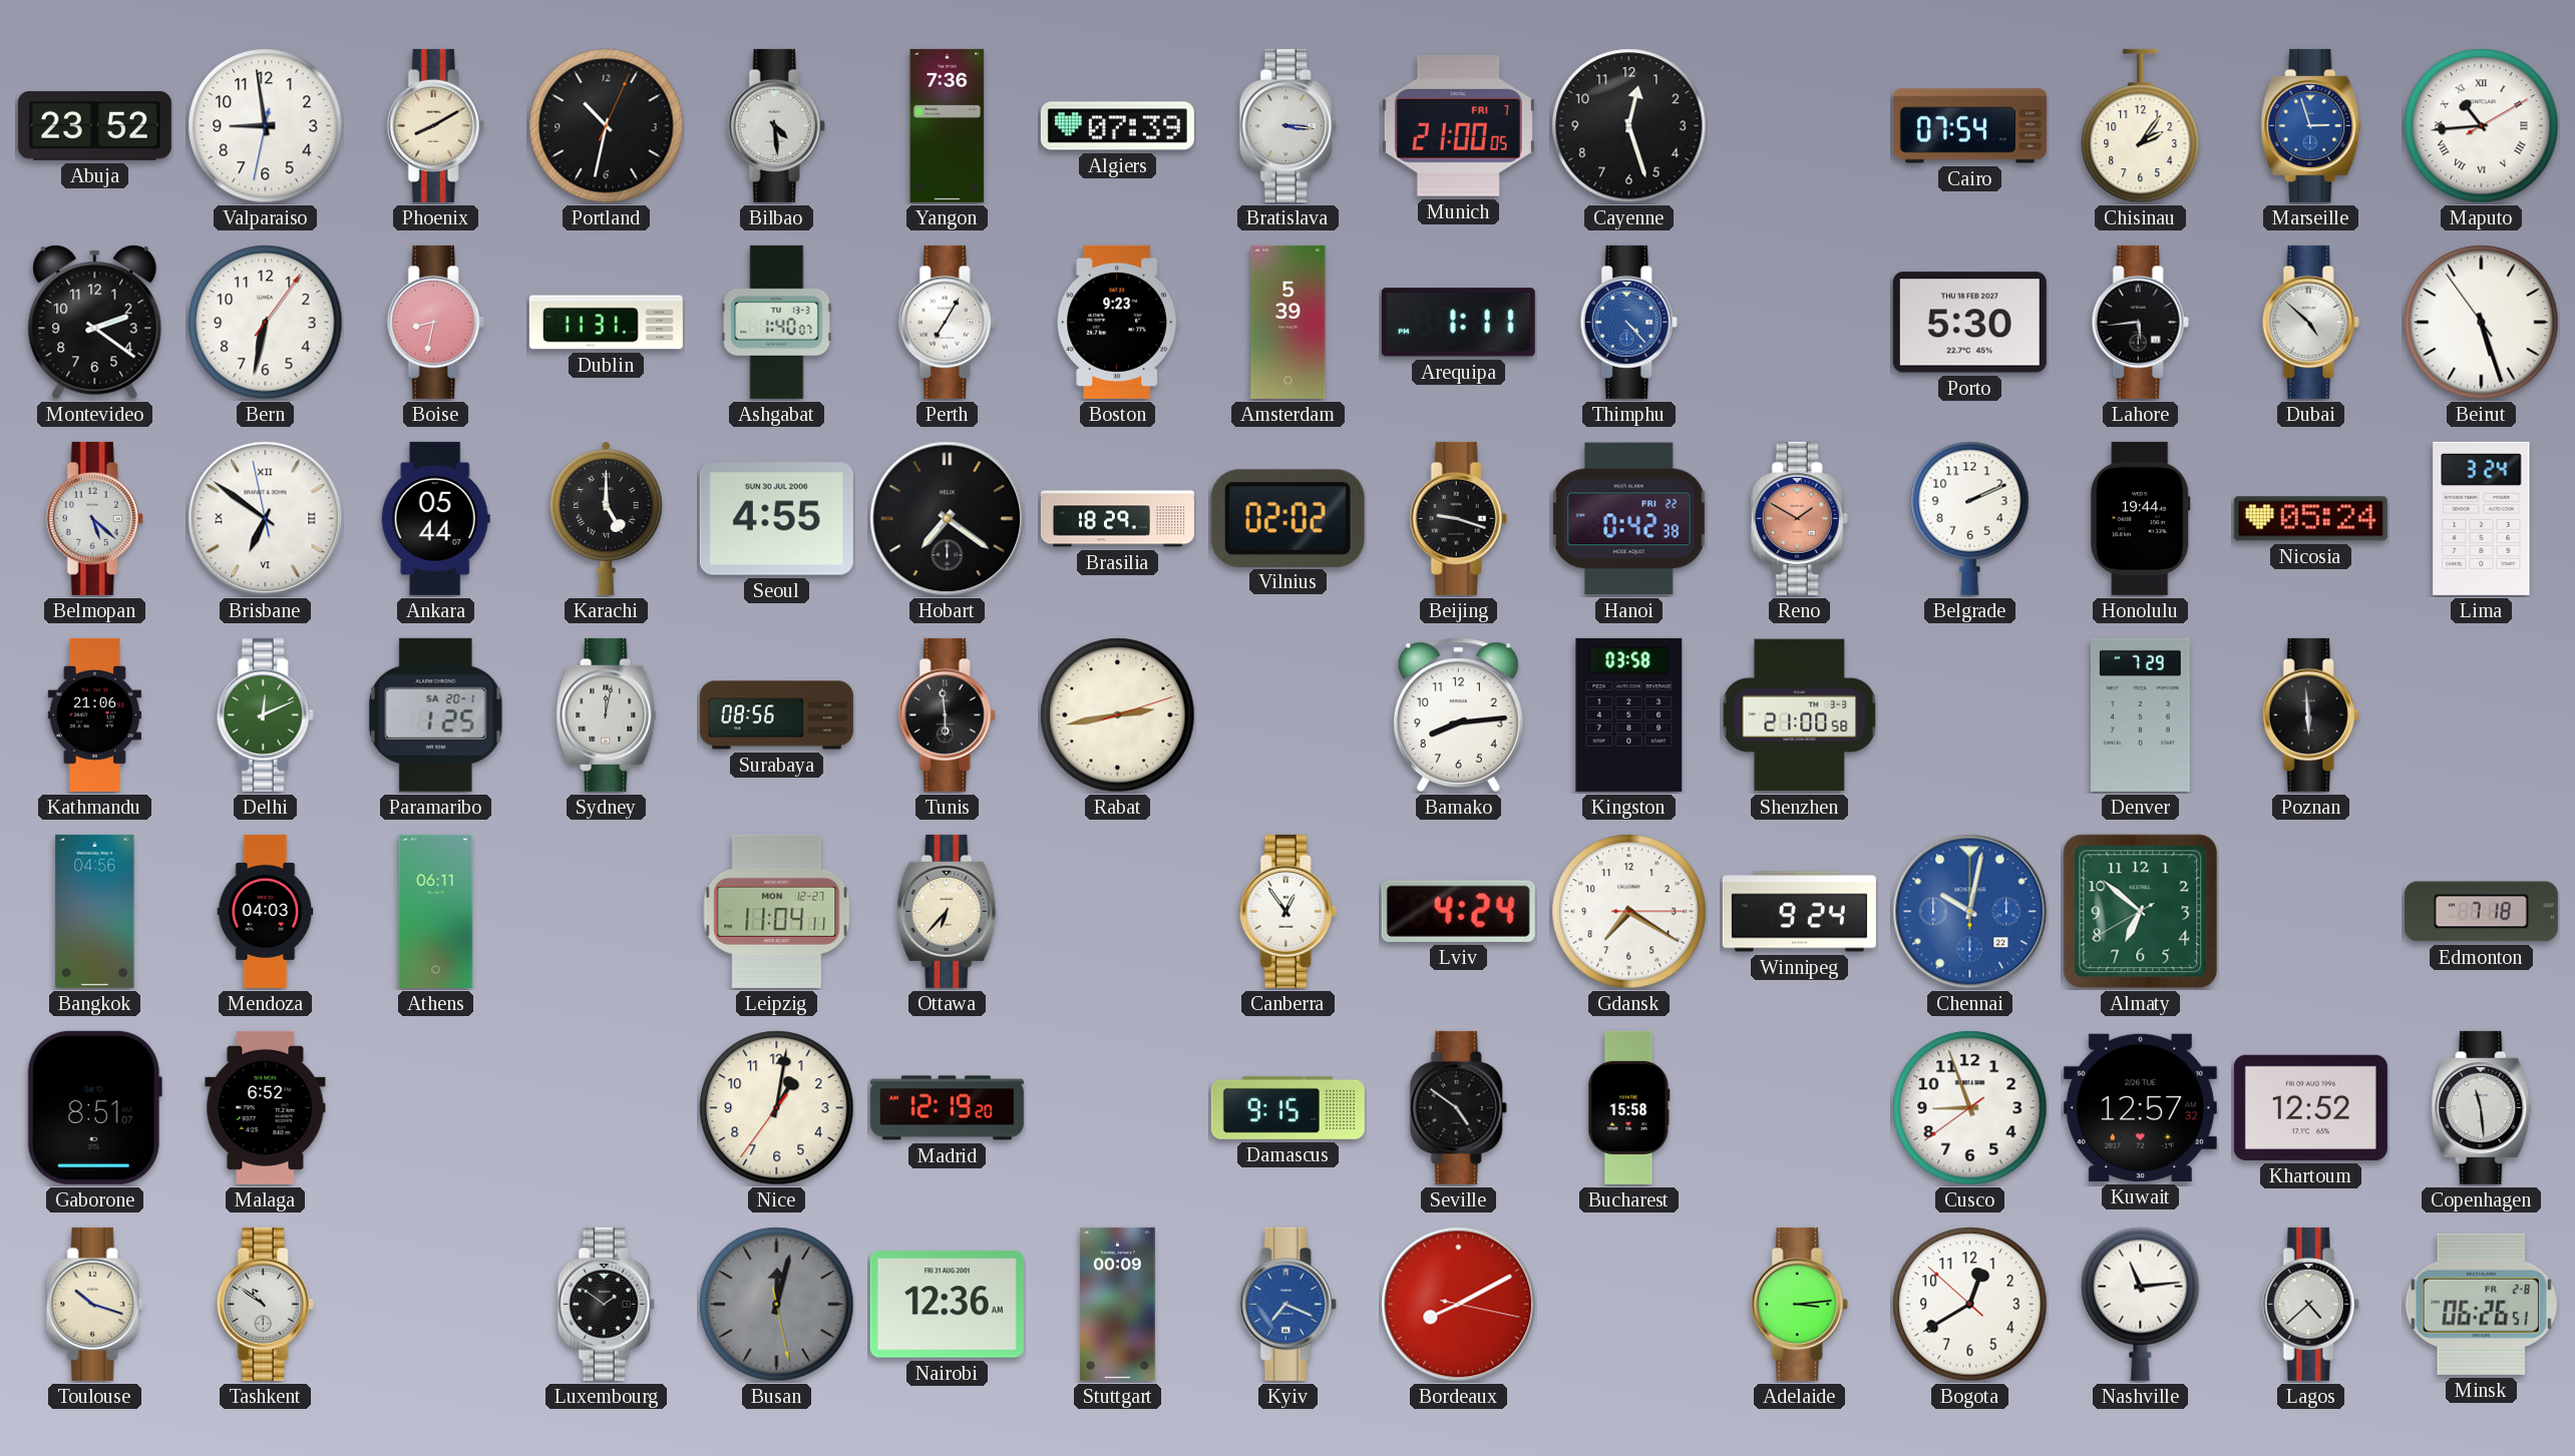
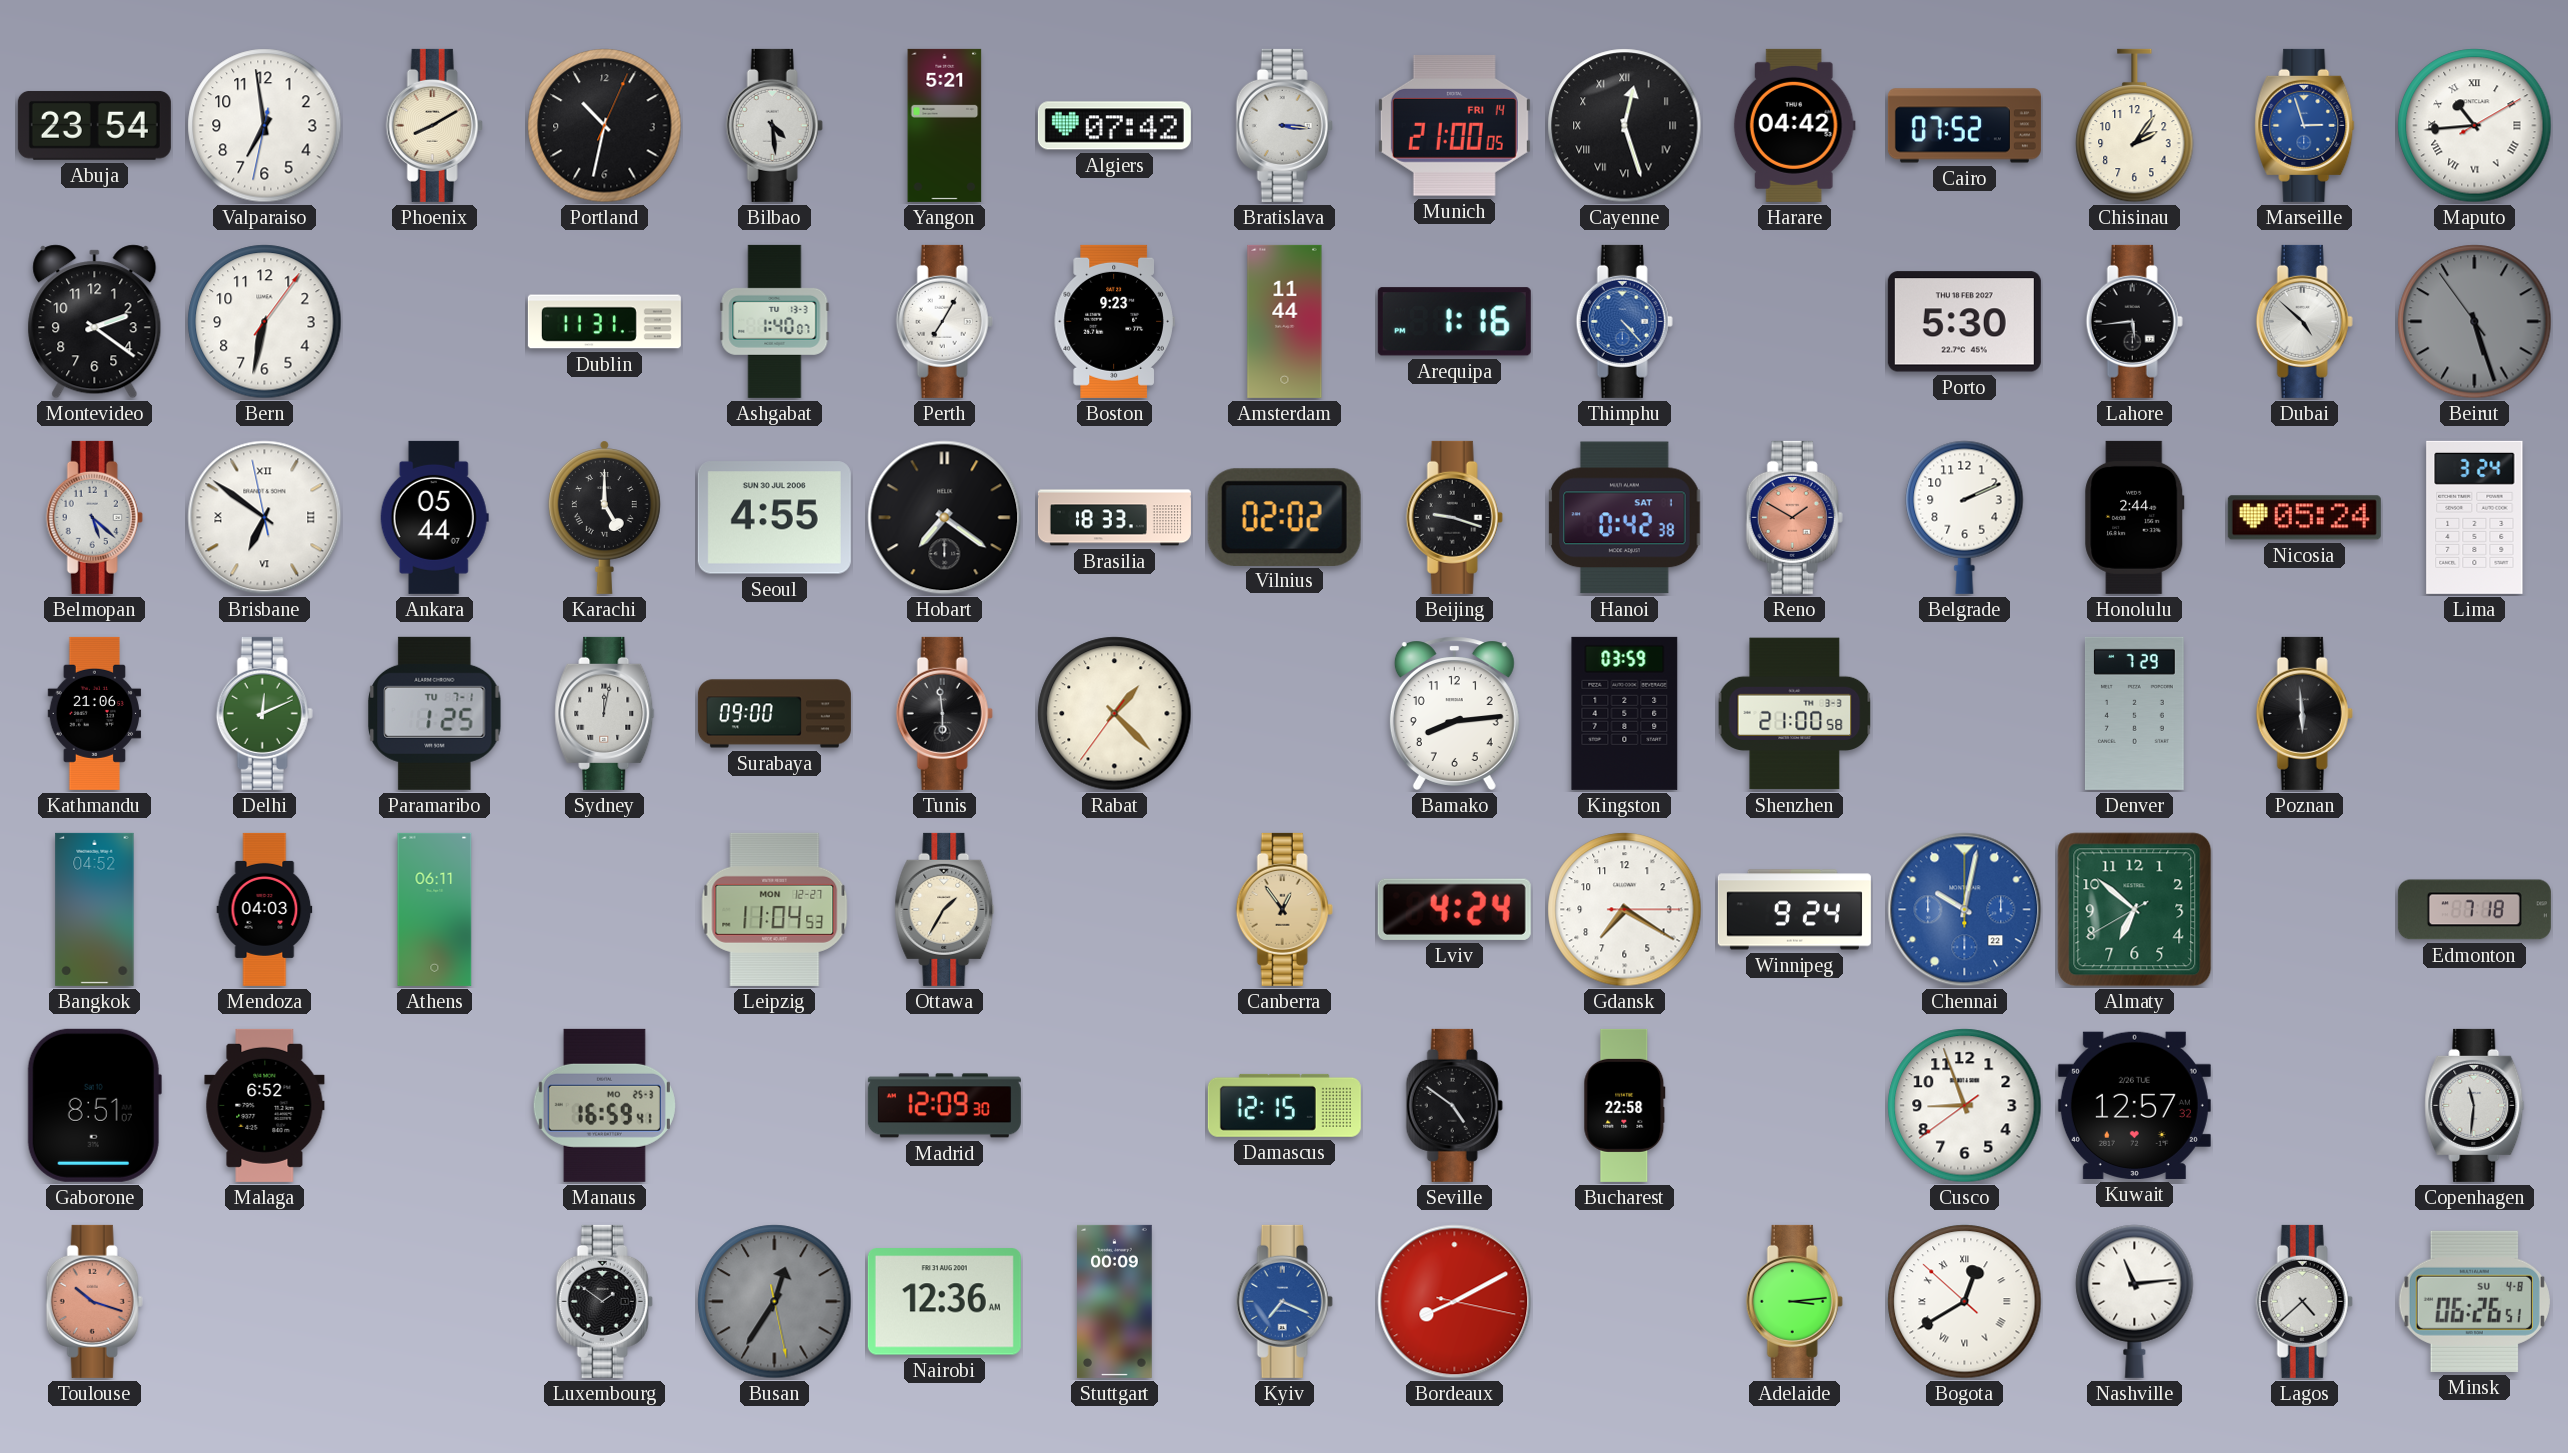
Abuja: 23:52 -> 23:54
Valparaiso: 8:58 -> 6:58
Yangon: 7:36 -> 5:21
Algiers: 07:39 -> 07:42
Munich date: FRI 7 -> FRI 14
Cayenne numerals: Arabic -> Roman
Harare: none -> 04:42
Cairo: 07:54 -> 07:52
Boise: 8:32 -> none
Amsterdam: 5:39 -> 11:44
Arequipa: 1:11 -> 1:16
Beirut dial: white -> grey
Brasilia: 18:29 -> 18:33
Hanoi date: FRI 22 -> SAT 1
Honolulu: 19:44 -> 2:44
Paramaribo date: SA 20-1 -> TU 7-1
Surabaya: 08:56 -> 09:00
Rabat: 2:43 -> 1:22
Kingston: 03:58 -> 03:59
Bangkok: 04:56 -> 04:52
Leipzig: 11:04:11 -> 11:04:53
Ottawa: 6:37 -> 1:35
Canberra dial: white -> champagne
Manaus: none -> 16:59
Nice: 1:01 -> none
Madrid: 12:19 -> 12:09
Damascus: 9:15 -> 12:15
Bucharest: 15:58 -> 22:58
Khartoum: 12:52 -> none
Copenhagen: 11:29 -> 11:31
Toulouse dial: cream -> salmon
Tashkent: 10:51 -> none
Busan: 12:02 -> 12:35
Bogota numerals: Arabic -> Roman
Minsk date: FR 2-8 -> SU 4-8
